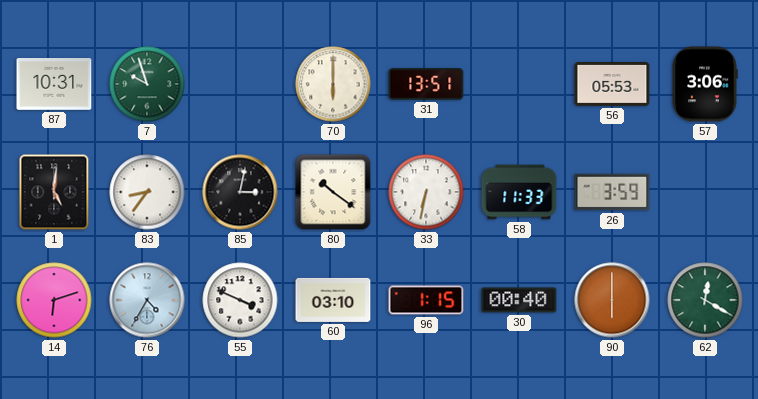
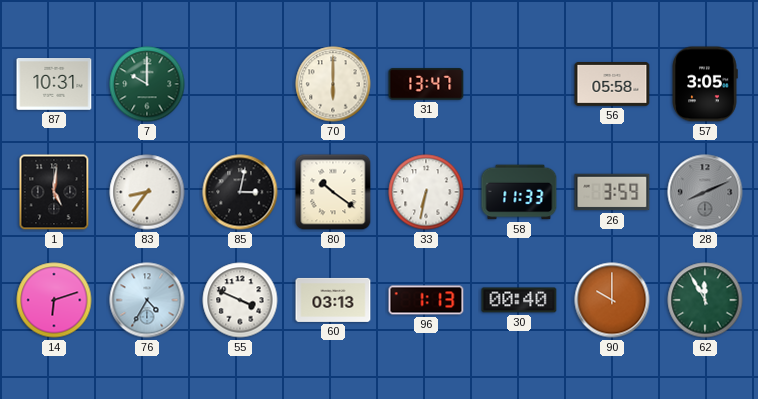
7: 9:57 -> 10:00
31: 13:51 -> 13:47
56: 05:53 -> 05:58
57: 3:06 -> 3:05
28: none -> 8:11
60: 03:10 -> 03:13
96: 1:15 -> 1:13
90: 6:00 -> 10:00
62: 12:20 -> 11:55
